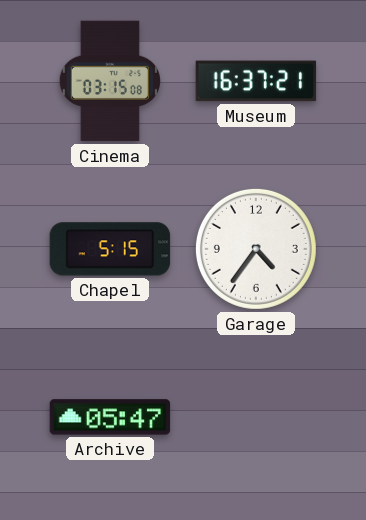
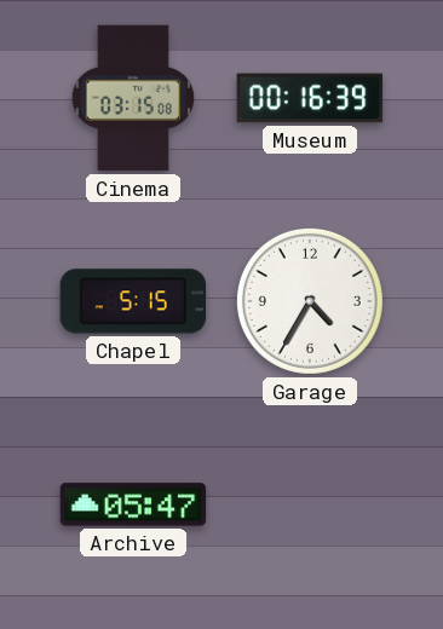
Museum: 16:37 -> 00:16
Garage: 4:36 -> 4:35
